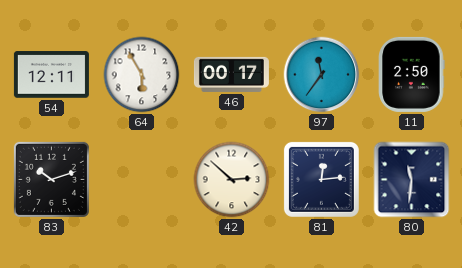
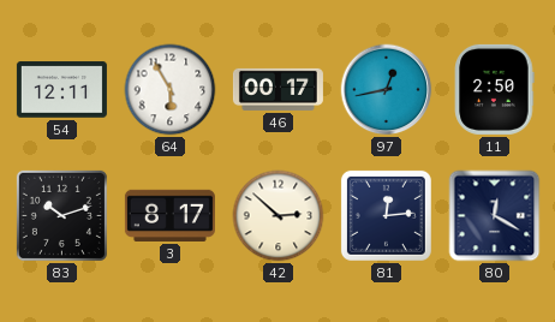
97: 11:36 -> 12:43
3: none -> 8:17
80: 11:31 -> 12:20
